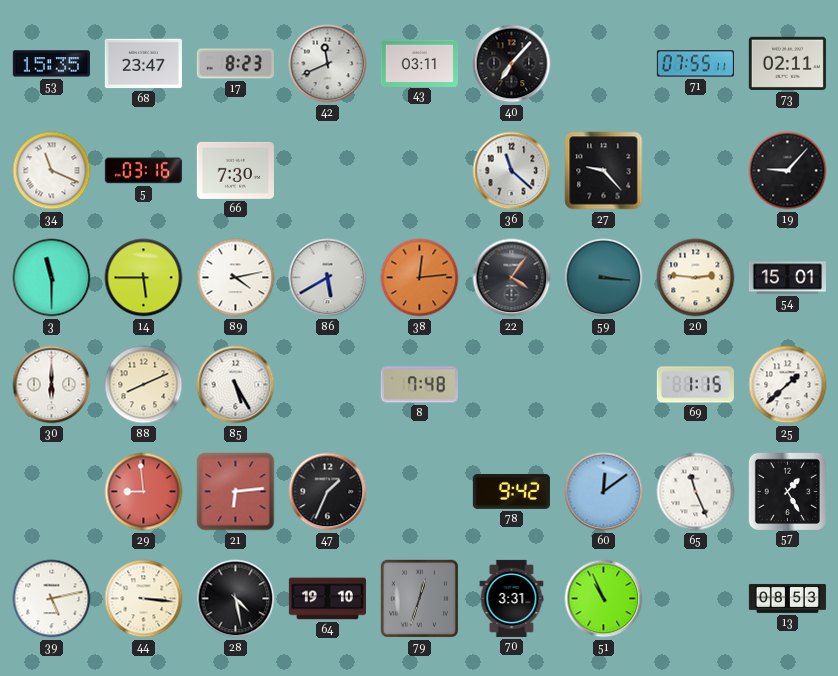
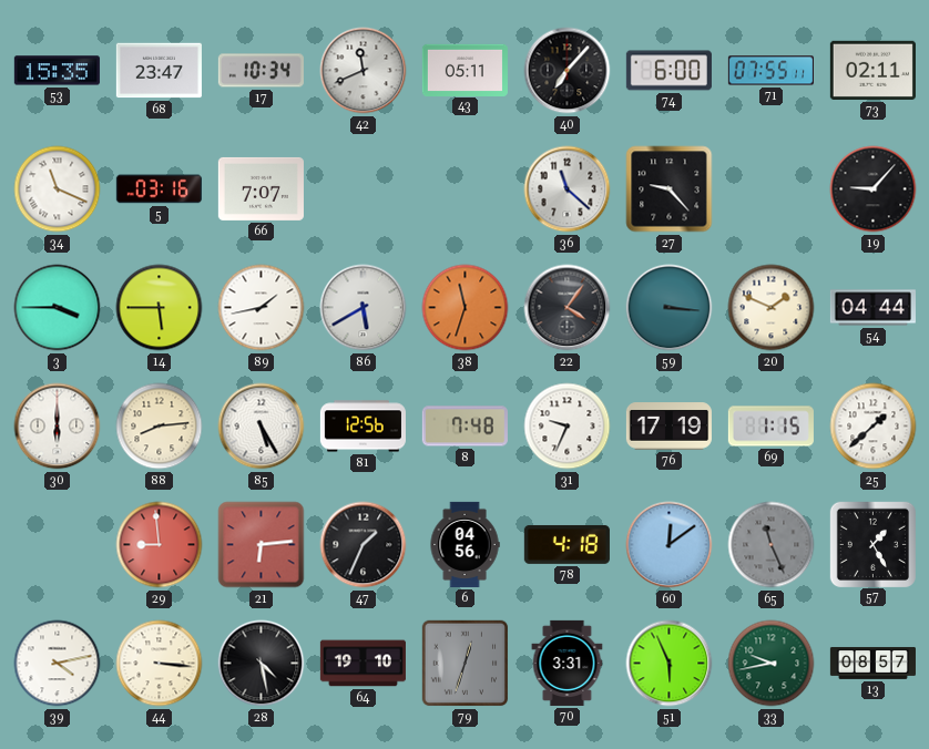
17: 8:23 -> 10:34
43: 03:11 -> 05:11
74: none -> 6:00
66: 7:30 -> 7:07
3: 11:30 -> 3:45
89: 4:13 -> 1:43
38: 12:14 -> 11:33
20: 2:46 -> 1:49
54: 15:01 -> 04:44
88: 8:11 -> 8:14
81: none -> 12:56
31: none -> 9:34
76: none -> 17:19
6: none -> 04:56
78: 9:42 -> 4:18
65 dial: white -> grey
39: 5:13 -> 4:13
51: 10:56 -> 5:56
33: none -> 9:43
13: 08:53 -> 08:57
